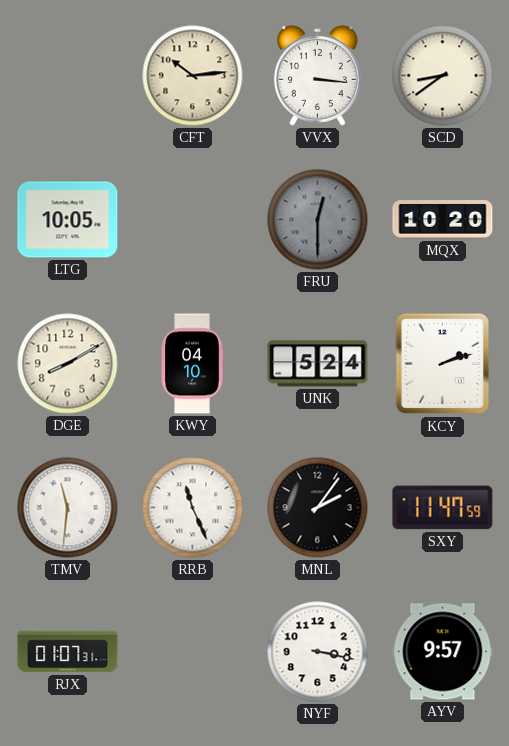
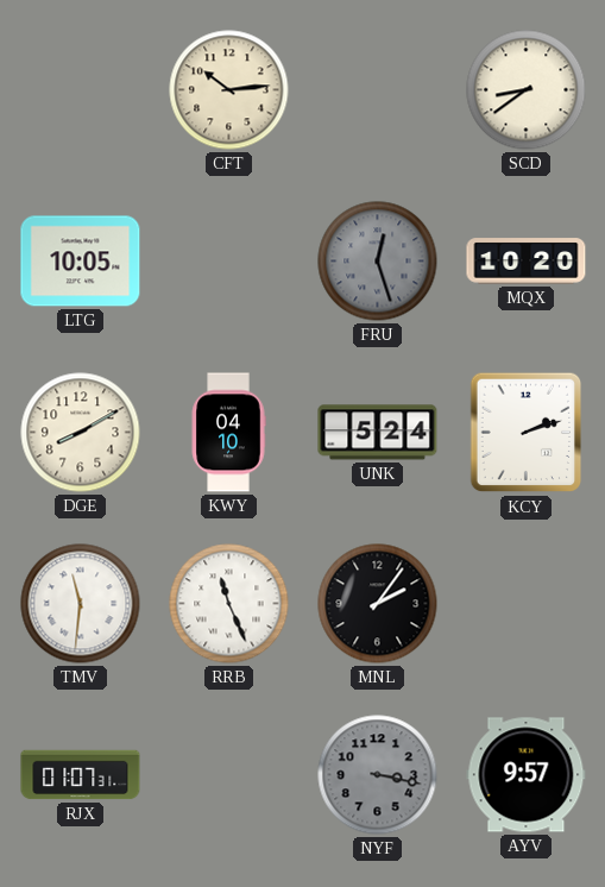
VVX: 3:16 -> none
FRU: 12:30 -> 12:27
SXY: 11:47 -> none
NYF dial: white -> grey
